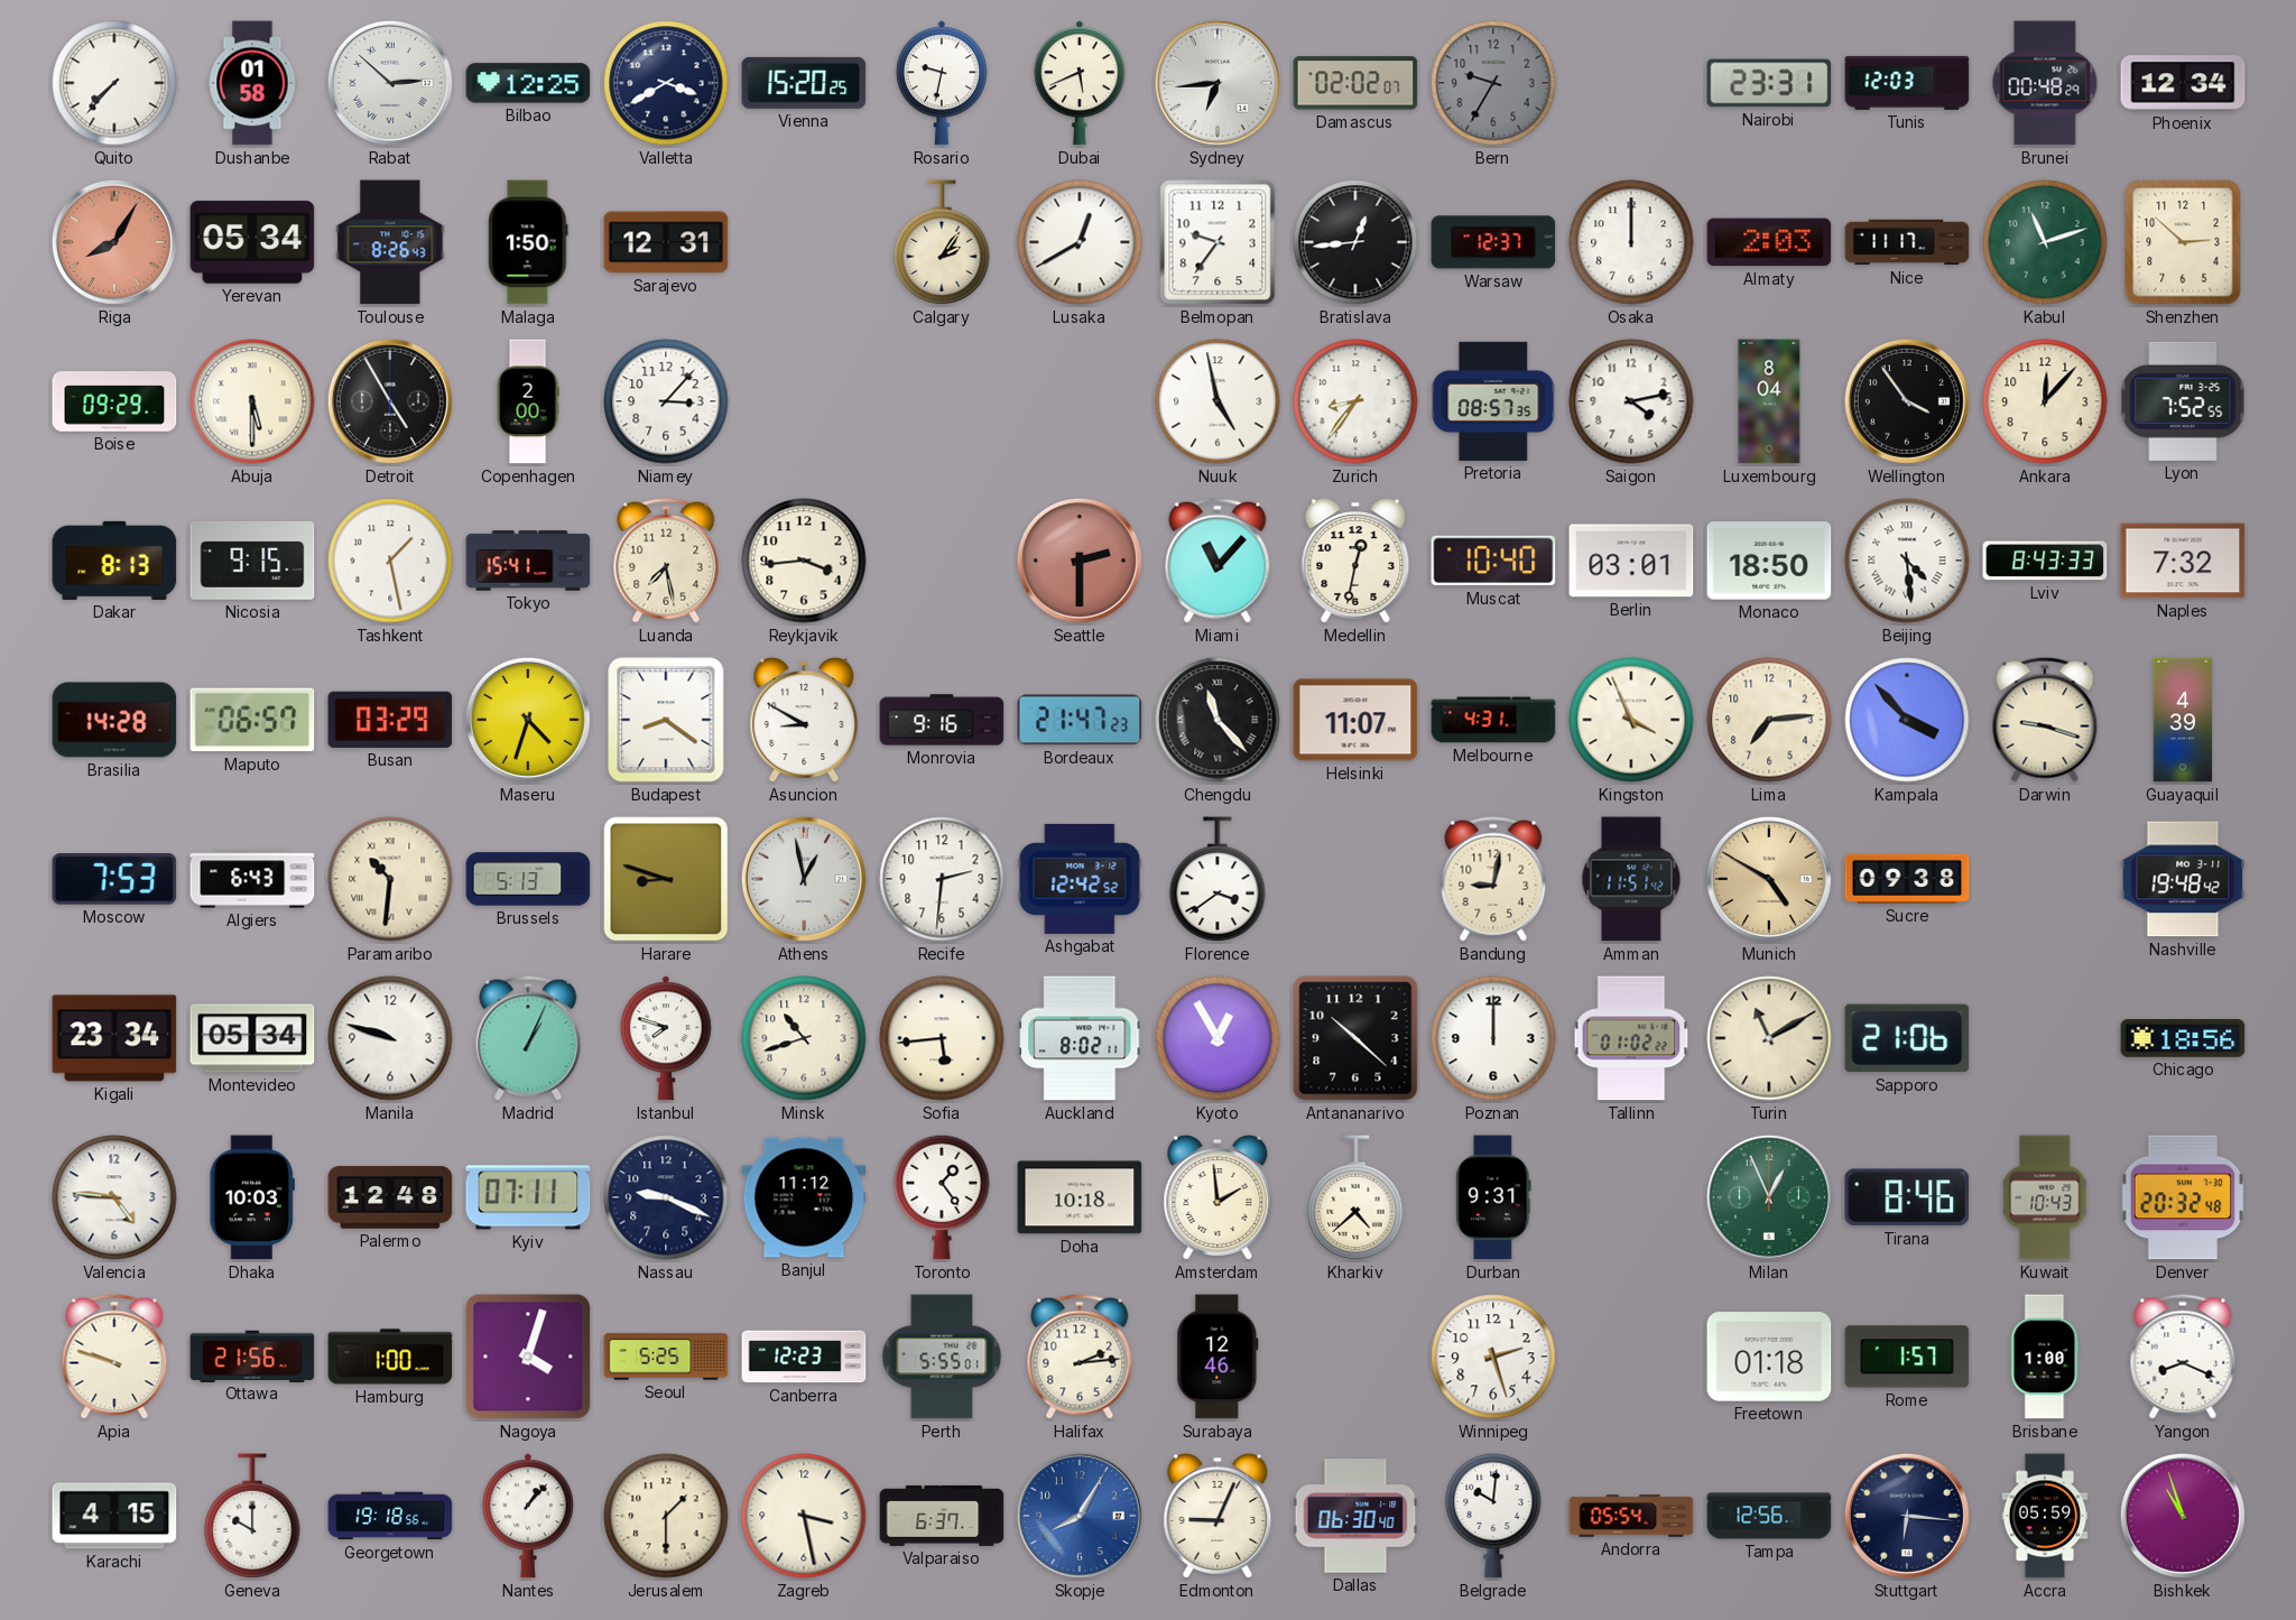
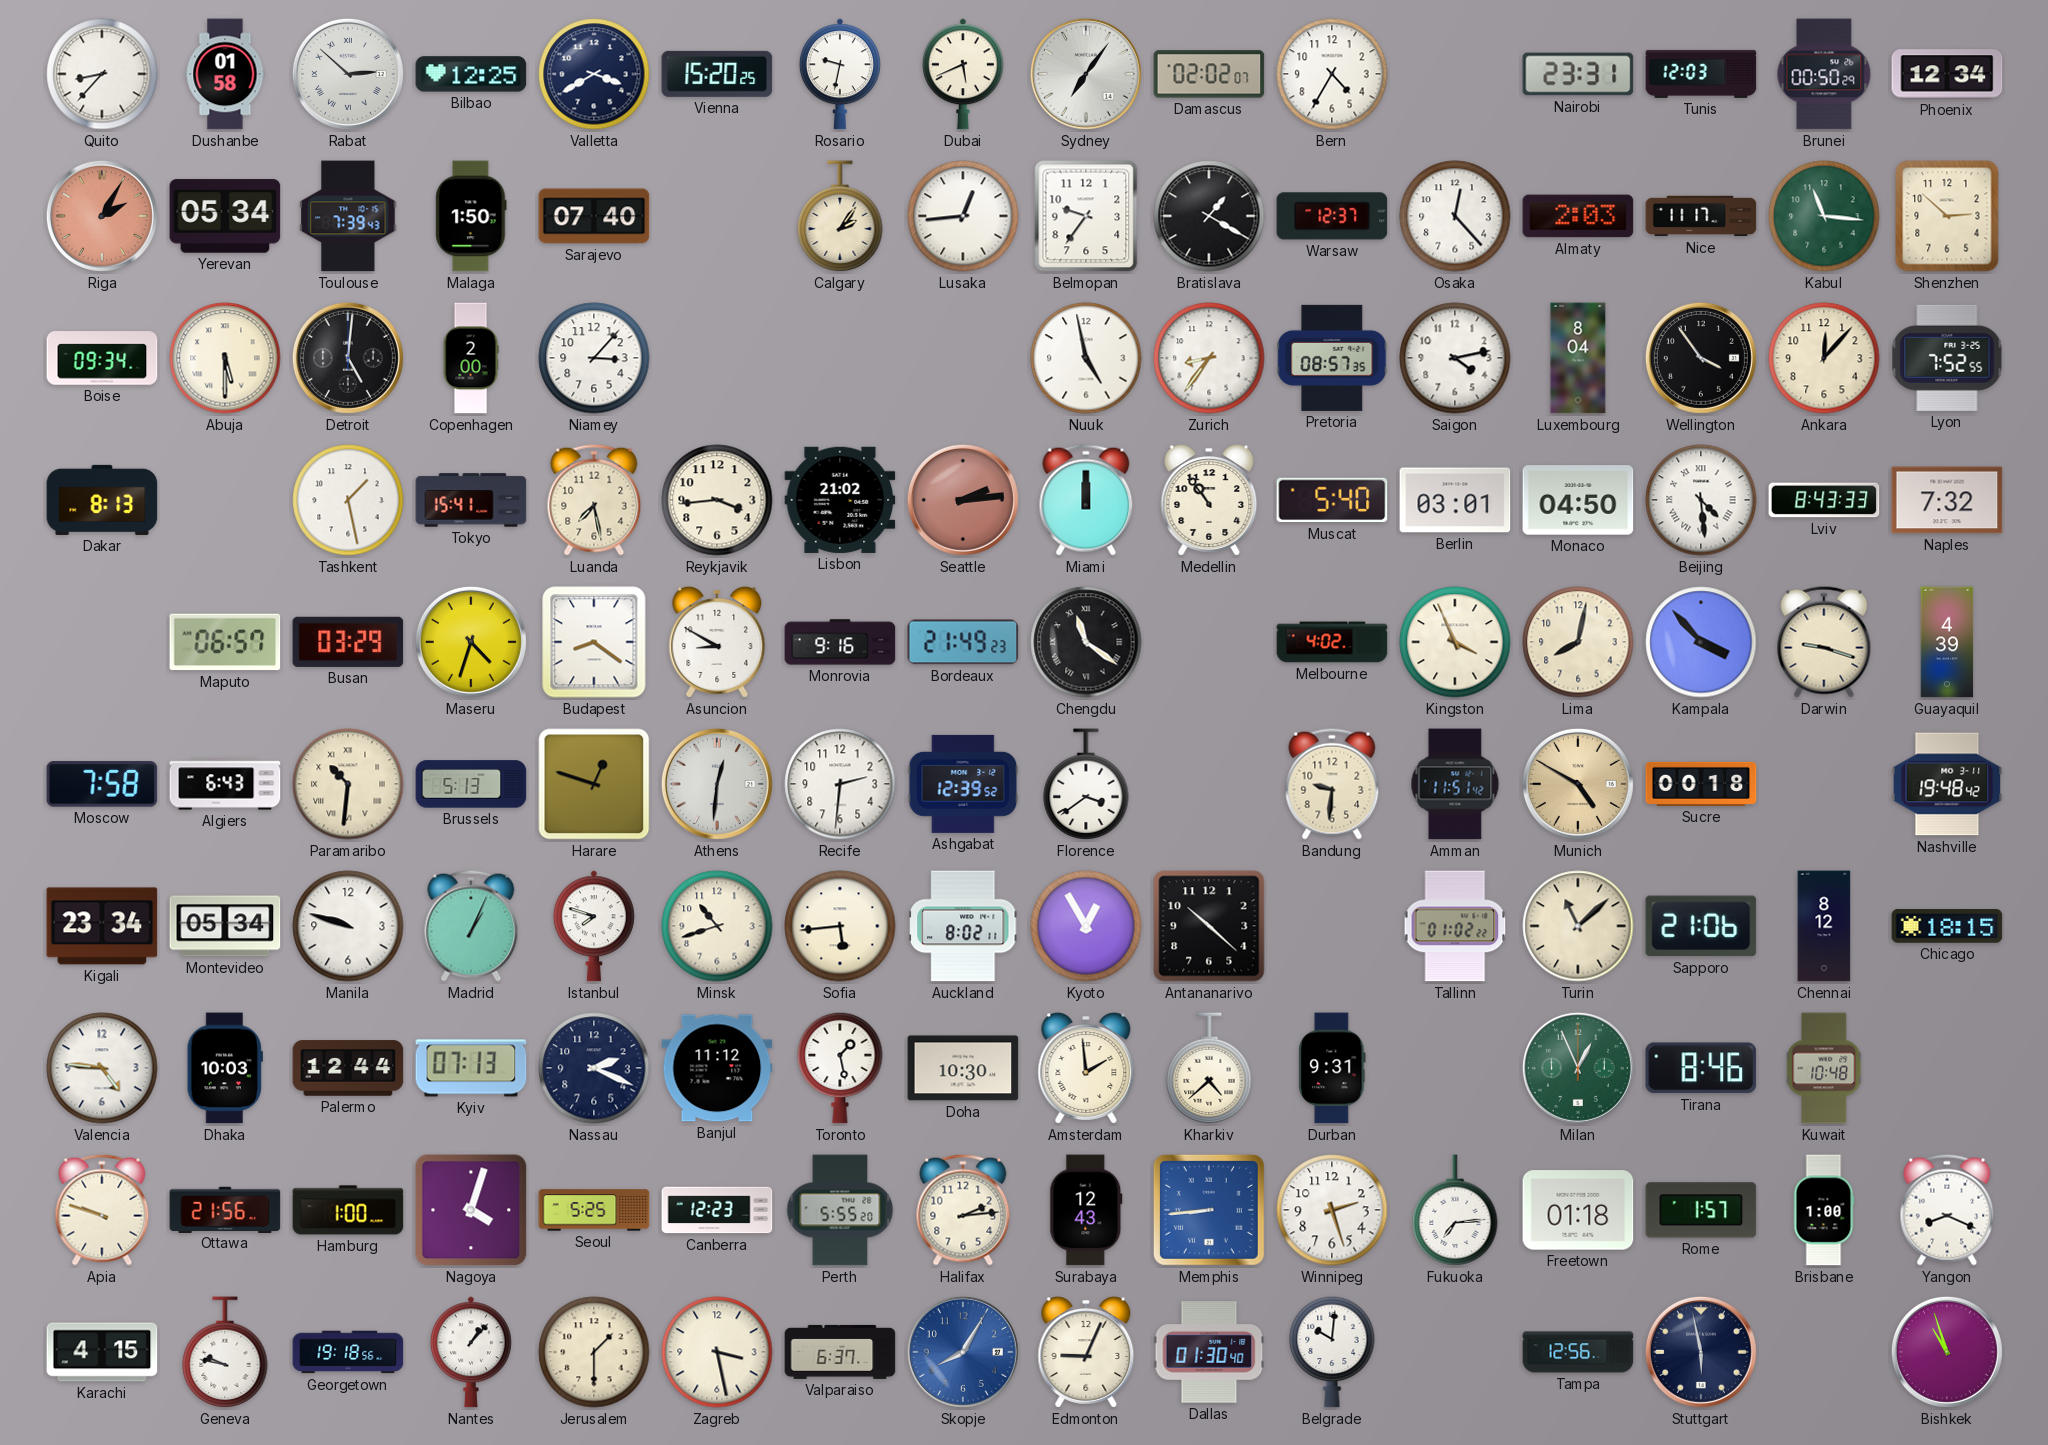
Quito: 7:37 -> 8:37
Sydney: 6:44 -> 7:06
Bern: 9:35 -> 4:35
Bern dial: grey -> white
Brunei: 00:48 -> 00:50
Riga: 8:05 -> 2:05
Toulouse: 8:26 -> 7:39
Sarajevo: 12:31 -> 07:40
Lusaka: 12:40 -> 12:44
Bratislava: 12:44 -> 1:20
Osaka: 12:00 -> 12:23
Kabul: 11:12 -> 11:16
Boise: 09:29 -> 09:34
Detroit: 4:55 -> 5:01
Nicosia: 9:15 -> none
Lisbon: none -> 21:02
Seattle: 2:30 -> 2:14
Miami: 11:07 -> 12:00
Medellin: 12:32 -> 10:54
Muscat: 10:40 -> 5:40
Monaco: 18:50 -> 04:50
Brasilia: 14:28 -> none
Bordeaux: 21:47 -> 21:49
Chengdu: 11:23 -> 11:21
Helsinki: 11:07 -> none
Melbourne: 4:31 -> 4:02
Lima: 7:14 -> 8:02
Moscow: 7:53 -> 7:58
Harare: 8:48 -> 12:48
Athens: 12:58 -> 12:31
Ashgabat: 12:42 -> 12:39
Bandung: 9:02 -> 9:31
Sucre: 09:38 -> 00:18
Poznan: 12:00 -> none
Turin: 11:10 -> 11:08
Chennai: none -> 8:12
Chicago: 18:56 -> 18:15
Palermo: 12:48 -> 12:44
Kyiv: 07:11 -> 07:13
Nassau: 9:19 -> 2:19
Toronto: 1:24 -> 1:28
Doha: 10:18 -> 10:30
Kuwait: 10:43 -> 10:48
Denver: 20:32 -> none
Perth: 5:55:01 -> 5:55:20
Surabaya: 12:46 -> 12:43
Memphis: none -> 8:44
Fukuoka: none -> 7:14
Geneva: 10:00 -> 9:47
Dallas: 06:30 -> 01:30
Andorra: 05:54 -> none
Stuttgart: 6:16 -> 5:58
Accra: 05:59 -> none
